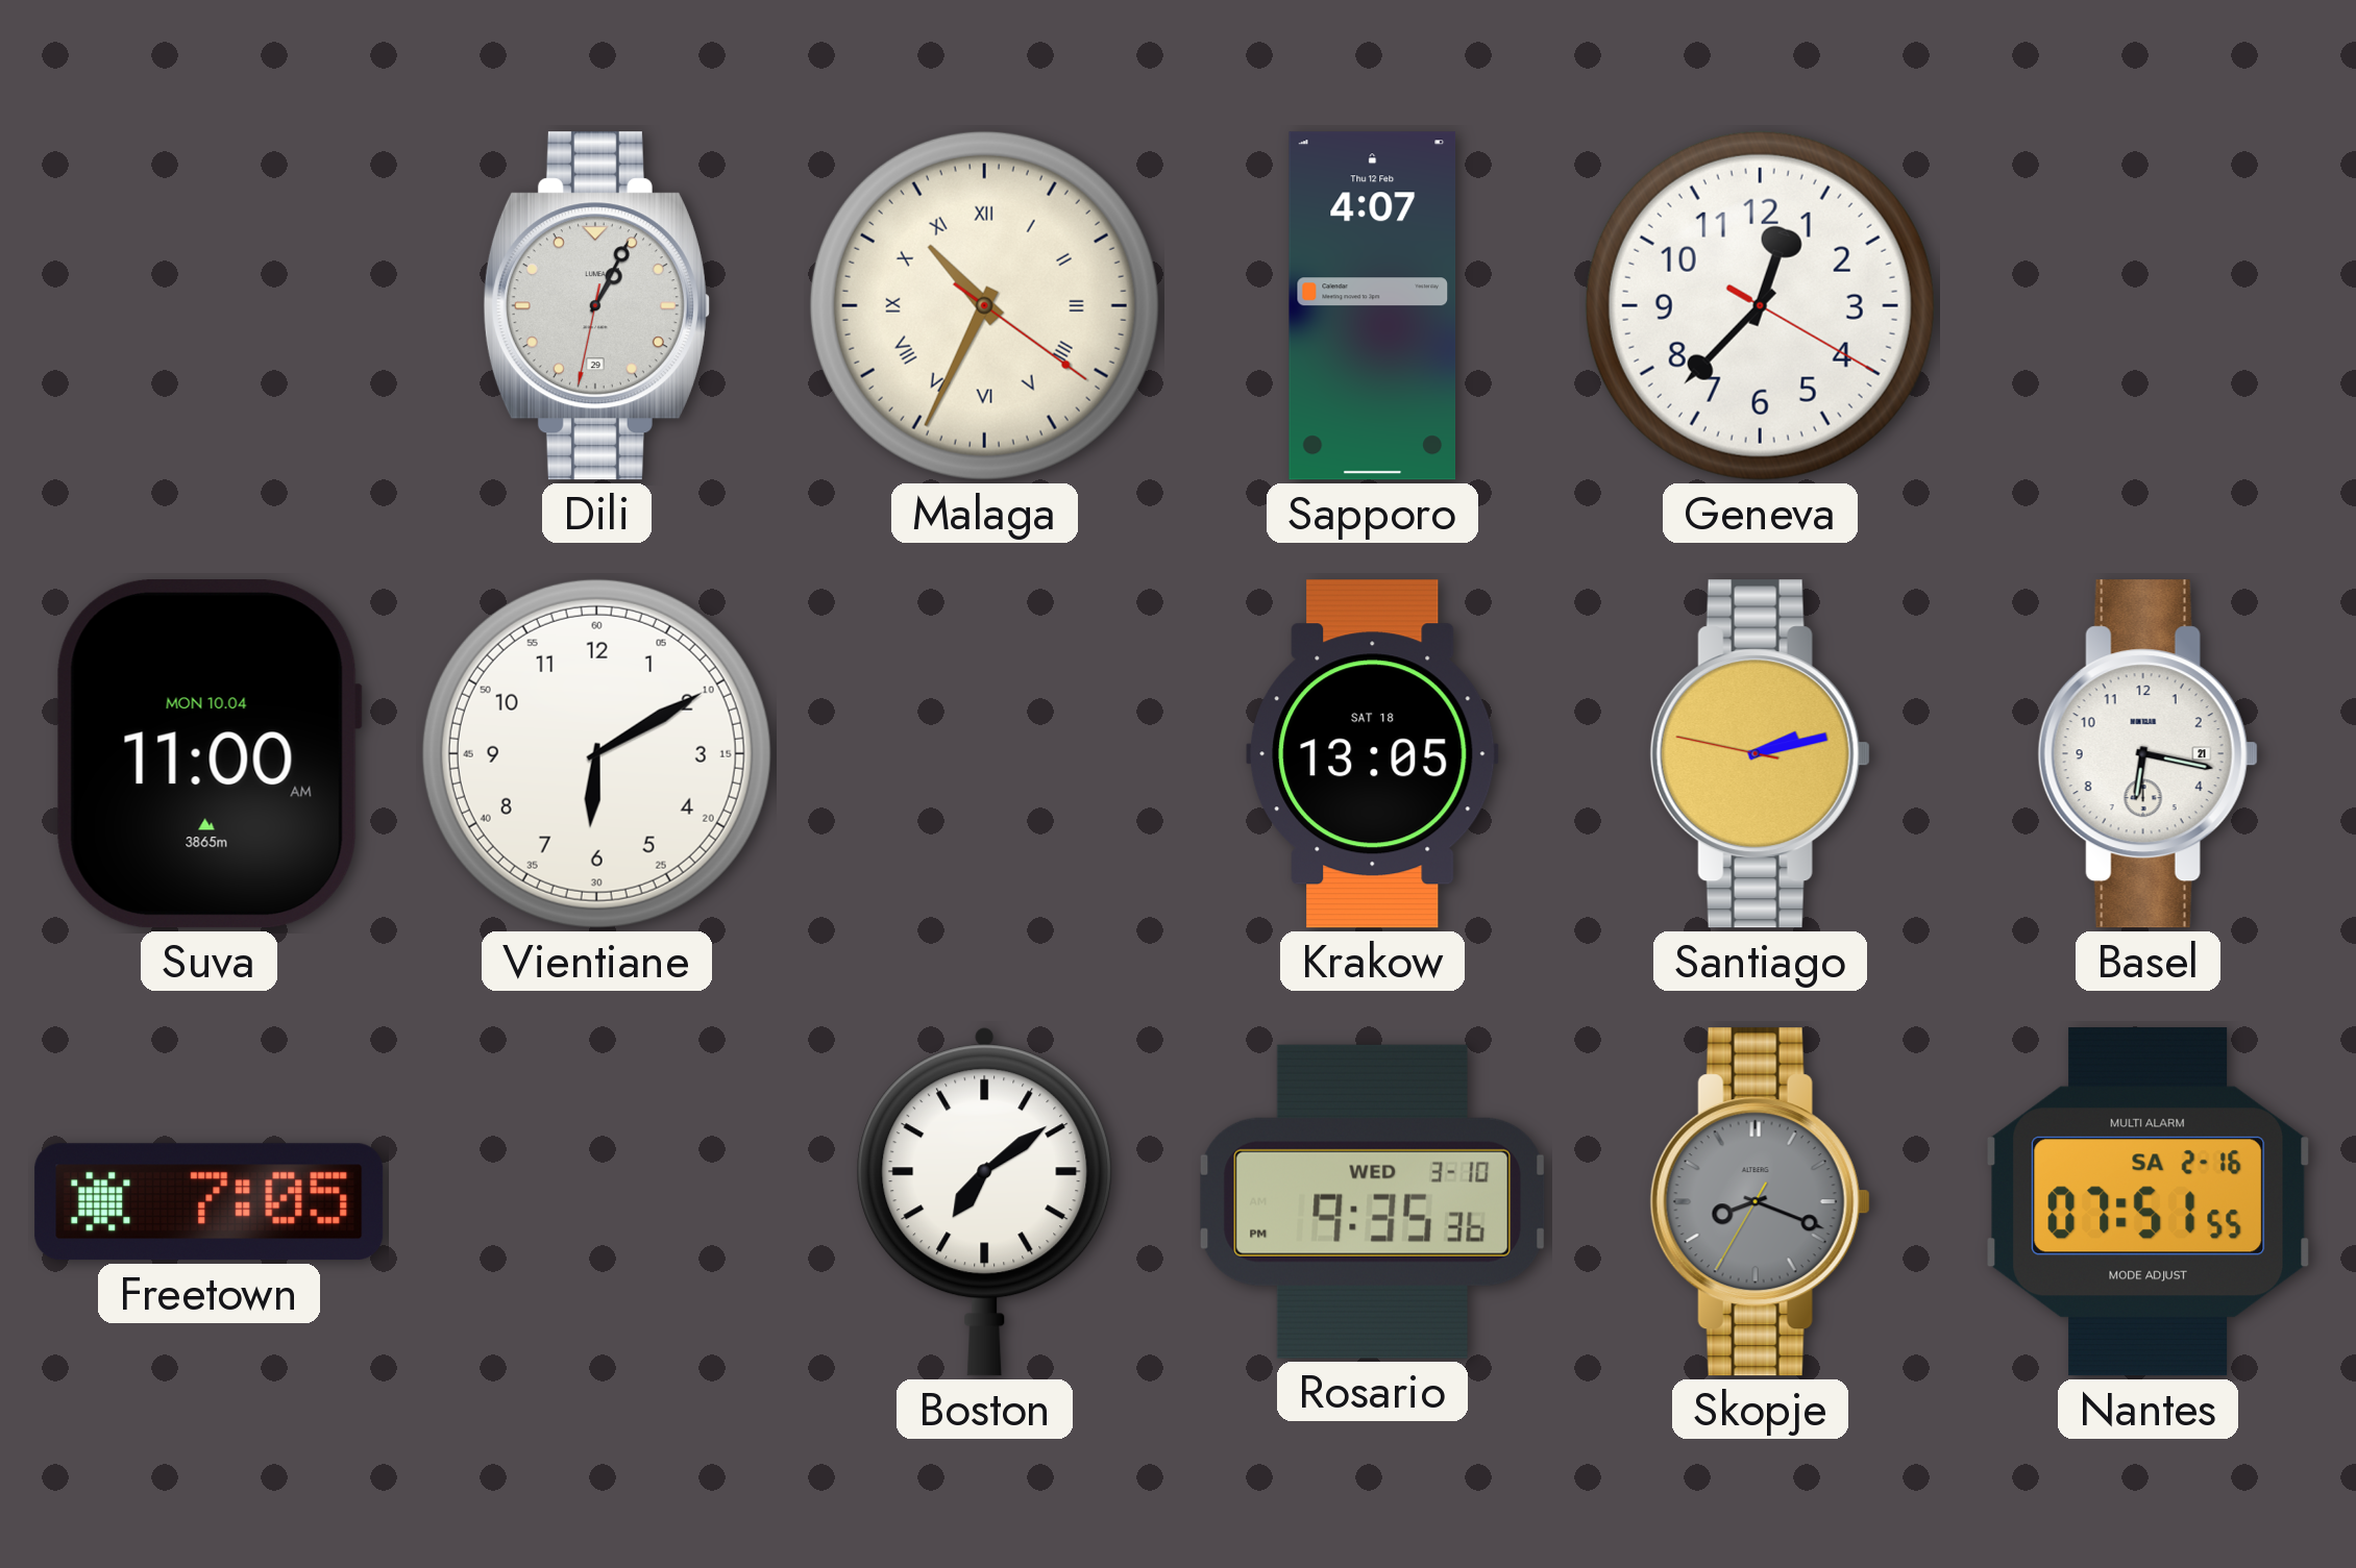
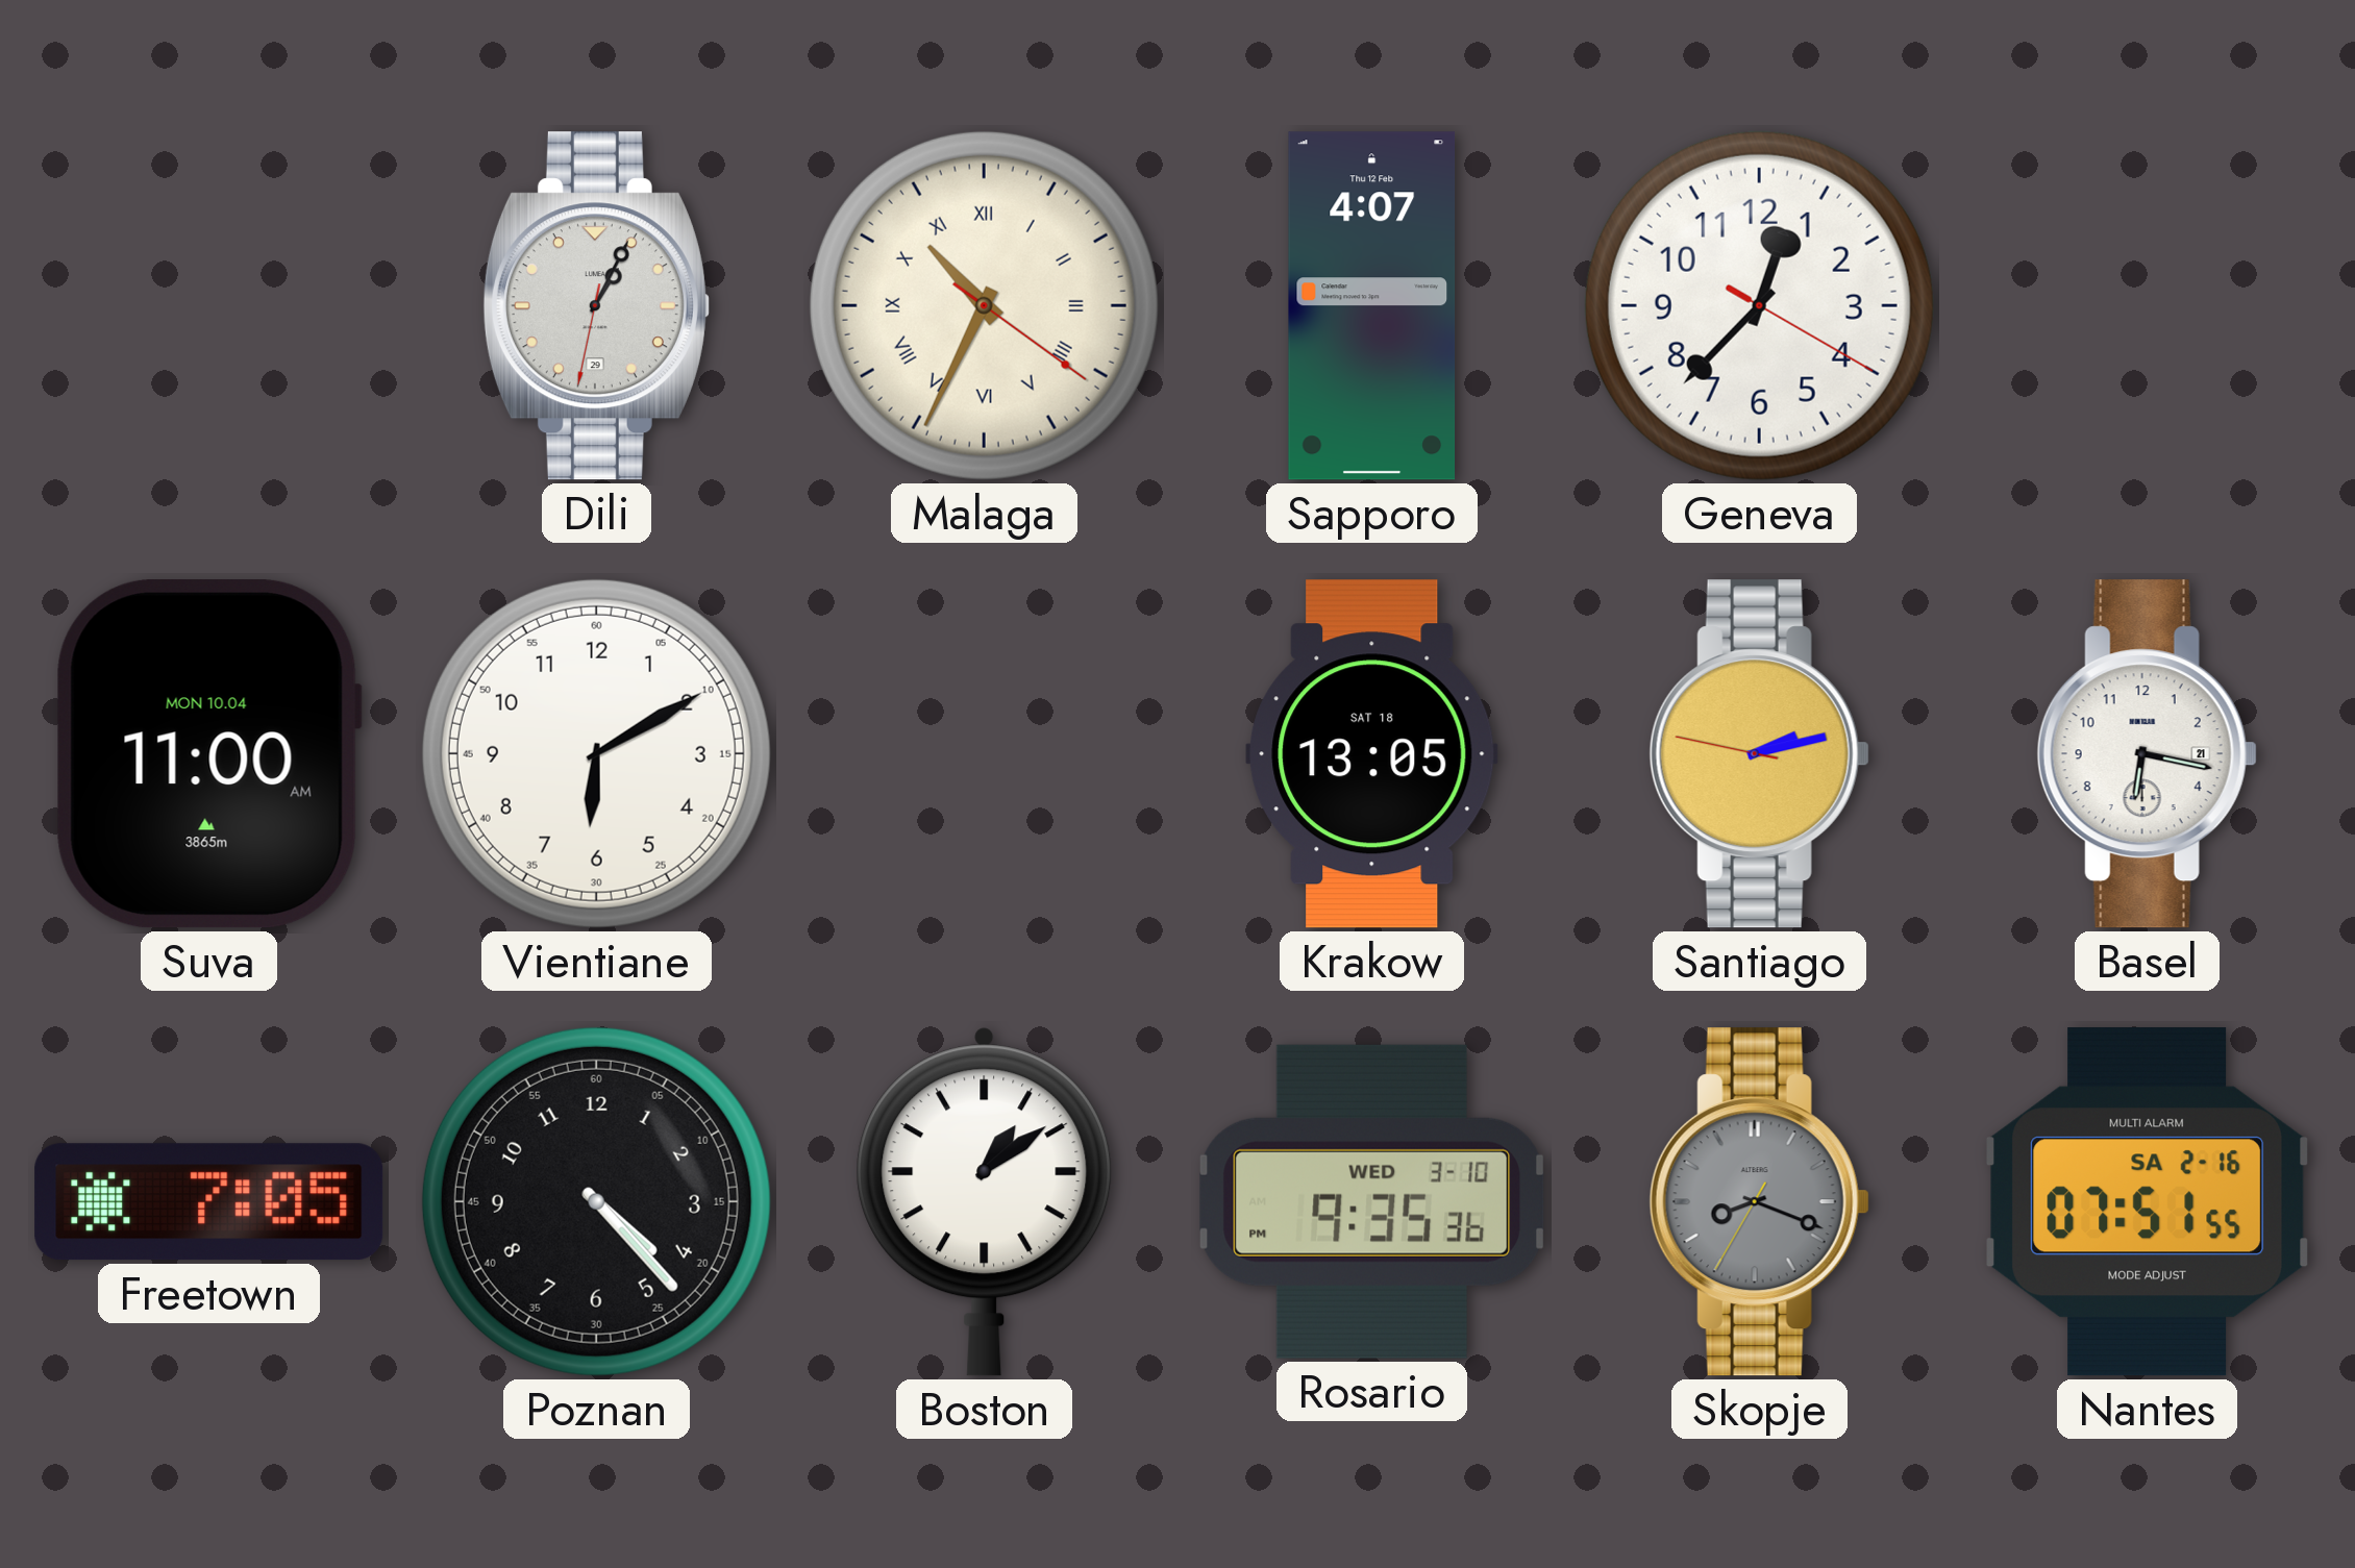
Poznan: none -> 4:23
Boston: 7:09 -> 1:09
